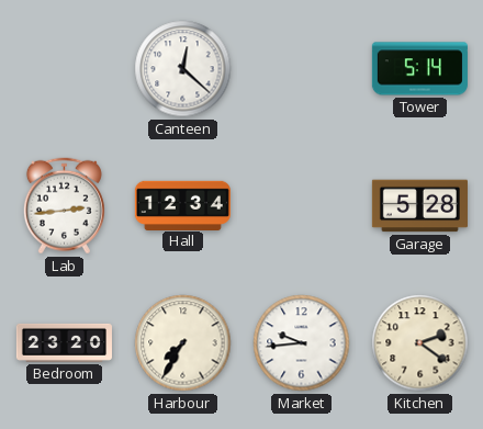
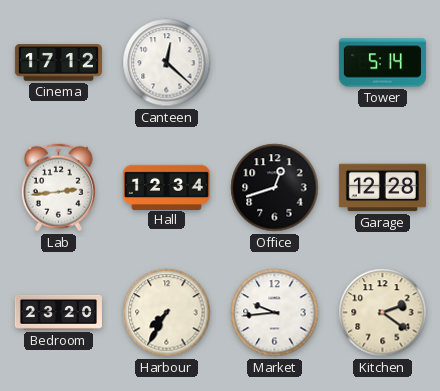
Cinema: none -> 17:12
Office: none -> 12:42
Garage: 5:28 -> 12:28
